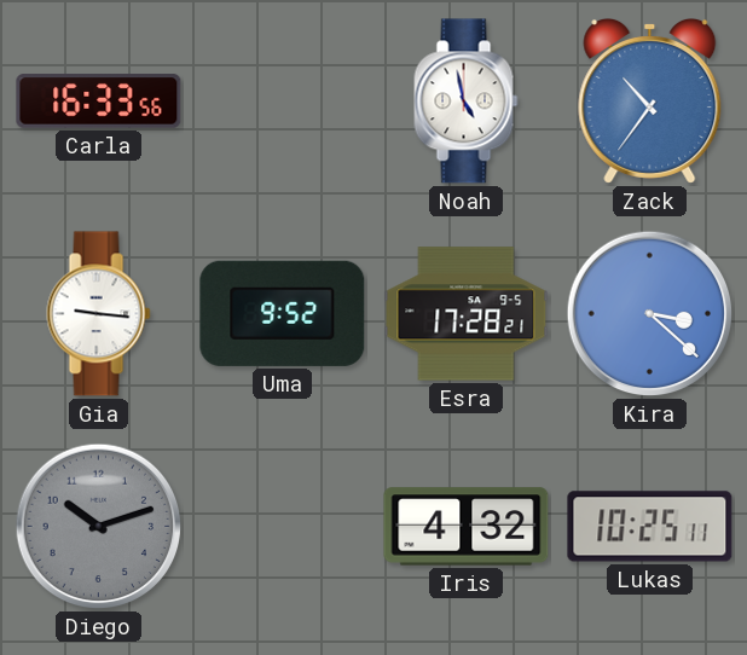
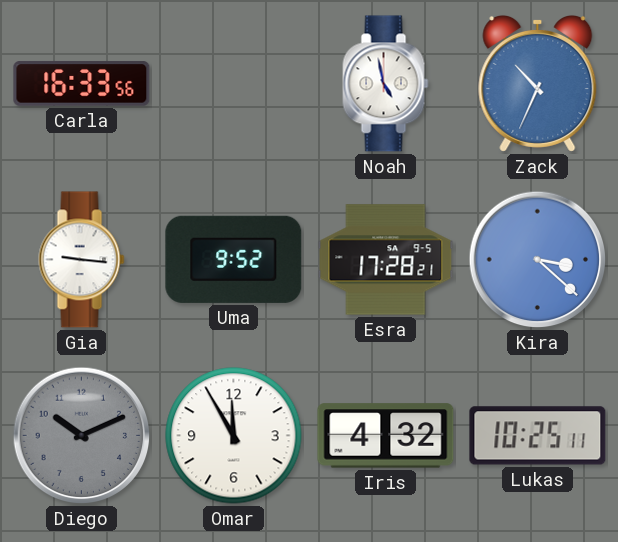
Zack: 10:36 -> 10:34
Diego: 10:12 -> 10:11
Omar: none -> 11:55
